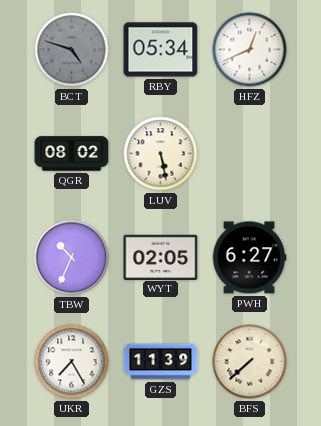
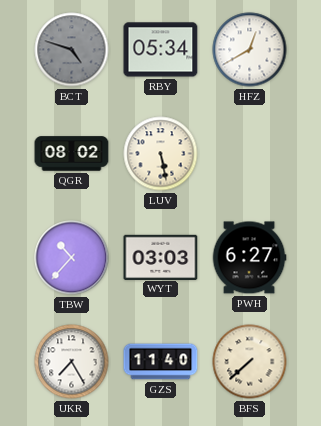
HFZ: 12:41 -> 12:40
TBW: 10:34 -> 10:37
WYT: 02:05 -> 03:03
GZS: 11:39 -> 11:40
